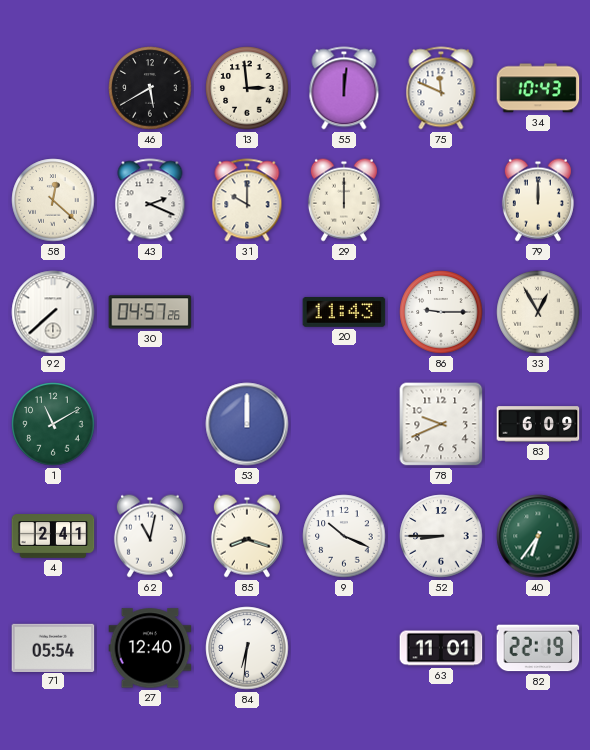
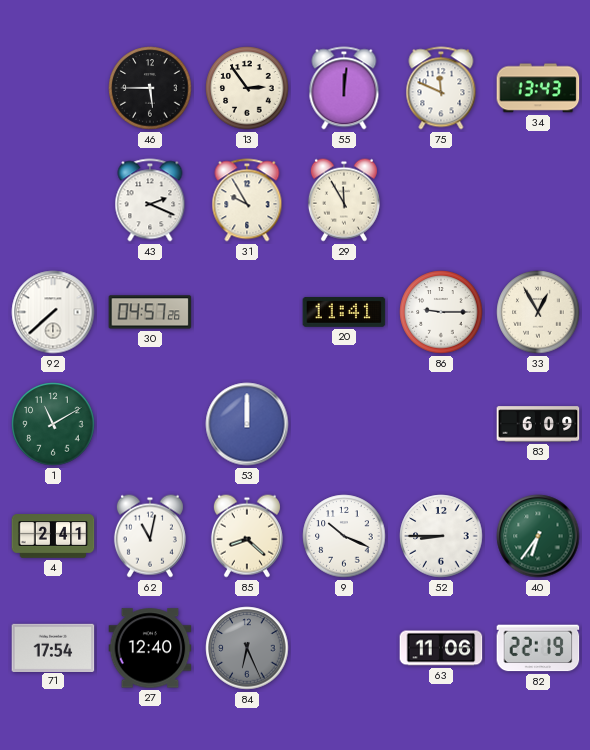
46: 5:40 -> 5:45
13: 2:59 -> 2:54
34: 10:43 -> 13:43
58: 12:22 -> none
31: 10:00 -> 9:55
29: 12:00 -> 11:55
79: 12:00 -> none
20: 11:43 -> 11:41
78: 9:41 -> none
85: 8:18 -> 8:22
71: 05:54 -> 17:54
84: 6:31 -> 6:26
84 dial: white -> grey
63: 11:01 -> 11:06
